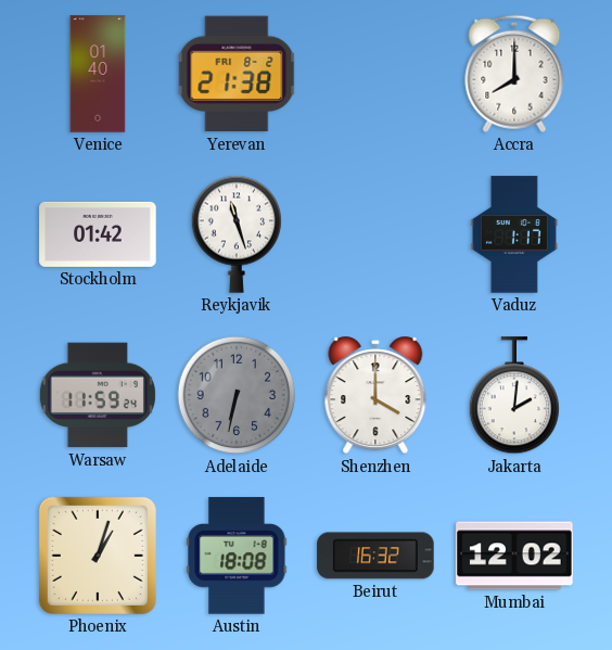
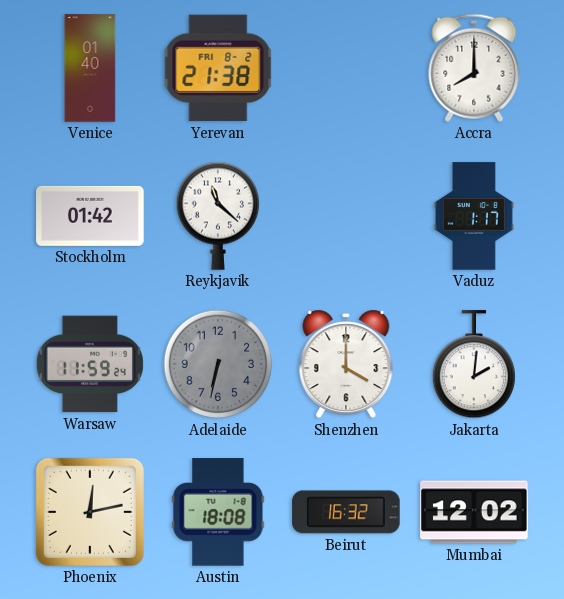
Reykjavik: 11:27 -> 11:22
Phoenix: 1:03 -> 12:13
